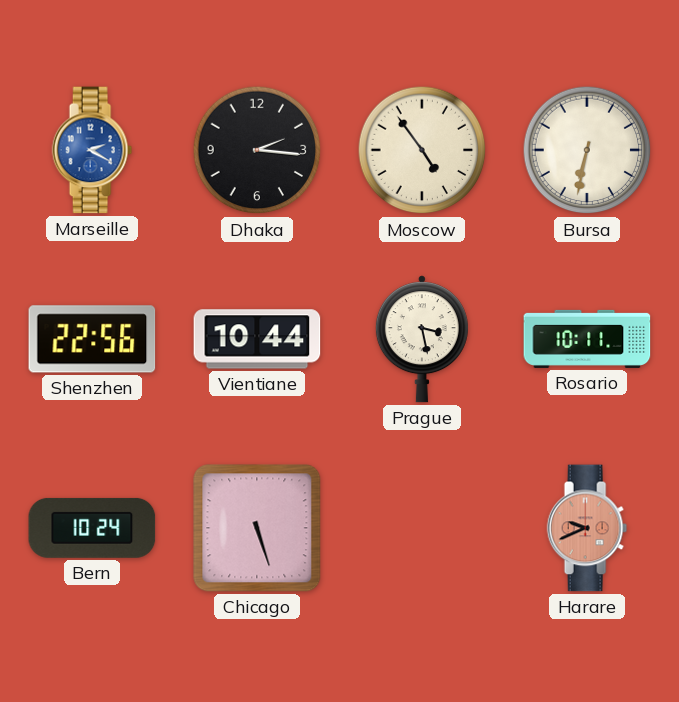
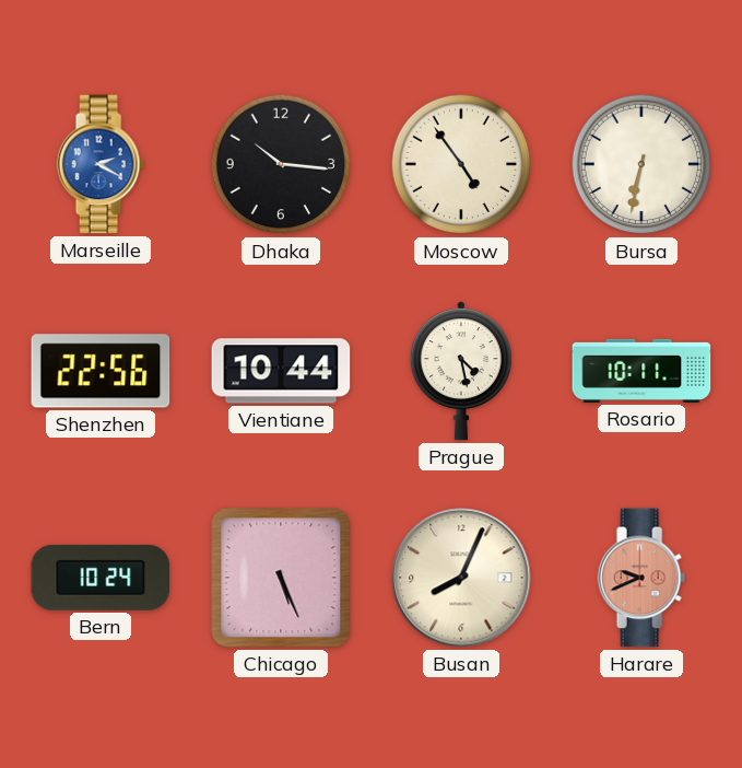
Dhaka: 2:16 -> 10:16
Prague: 3:28 -> 4:28
Chicago: 5:27 -> 5:26
Busan: none -> 8:04
